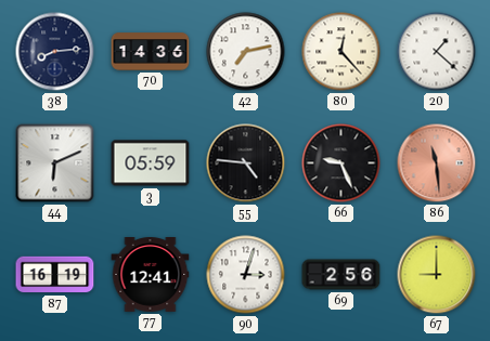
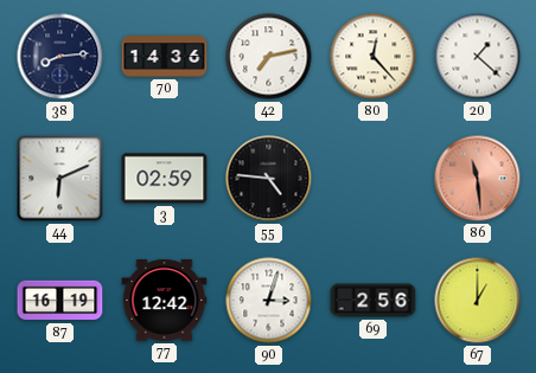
3: 05:59 -> 02:59
66: 9:26 -> none
77: 12:41 -> 12:42
67: 9:00 -> 1:00
